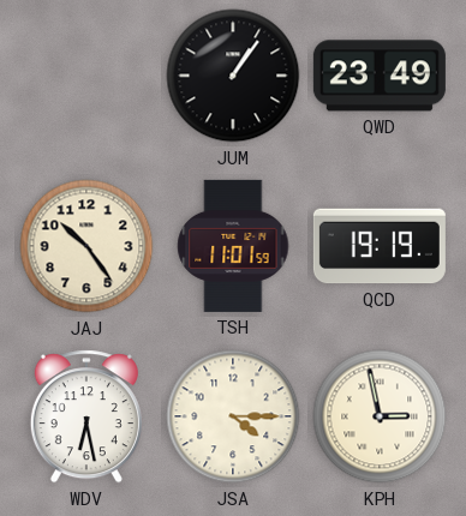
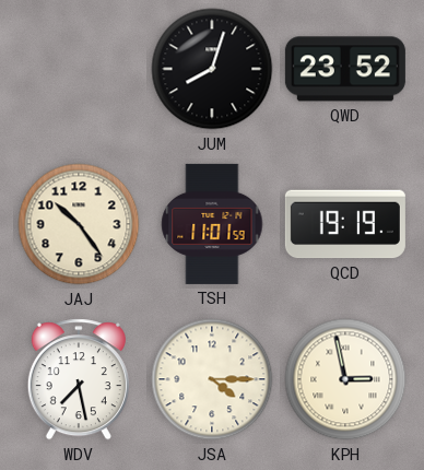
JUM: 1:06 -> 8:03
QWD: 23:49 -> 23:52
WDV: 6:28 -> 7:28
